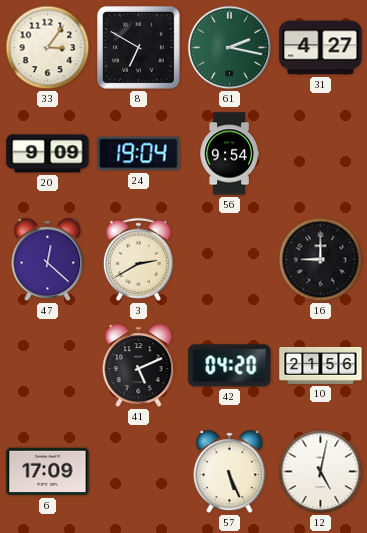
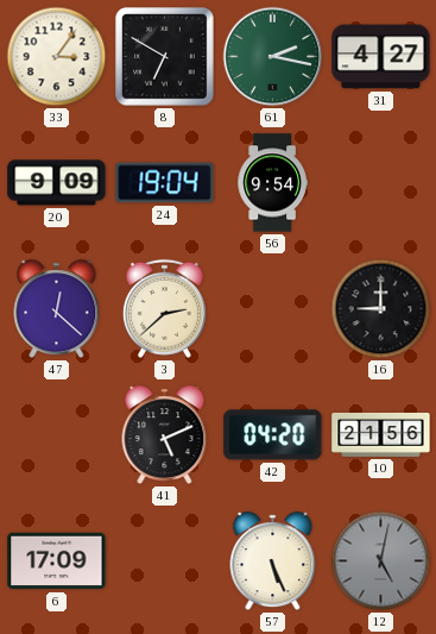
3: 2:40 -> 2:38
12 dial: white -> grey
